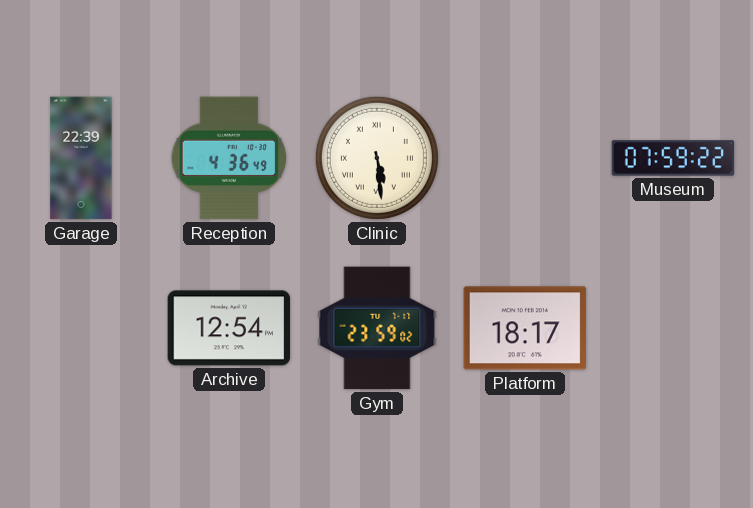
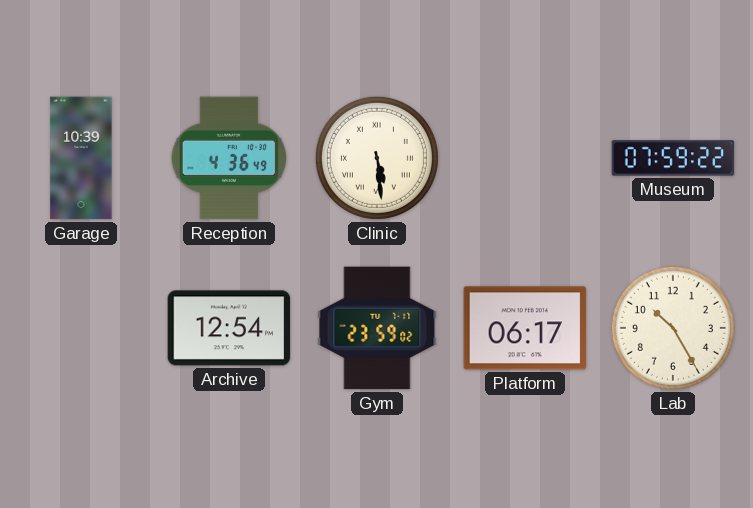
Garage: 22:39 -> 10:39
Platform: 18:17 -> 06:17
Lab: none -> 10:25
